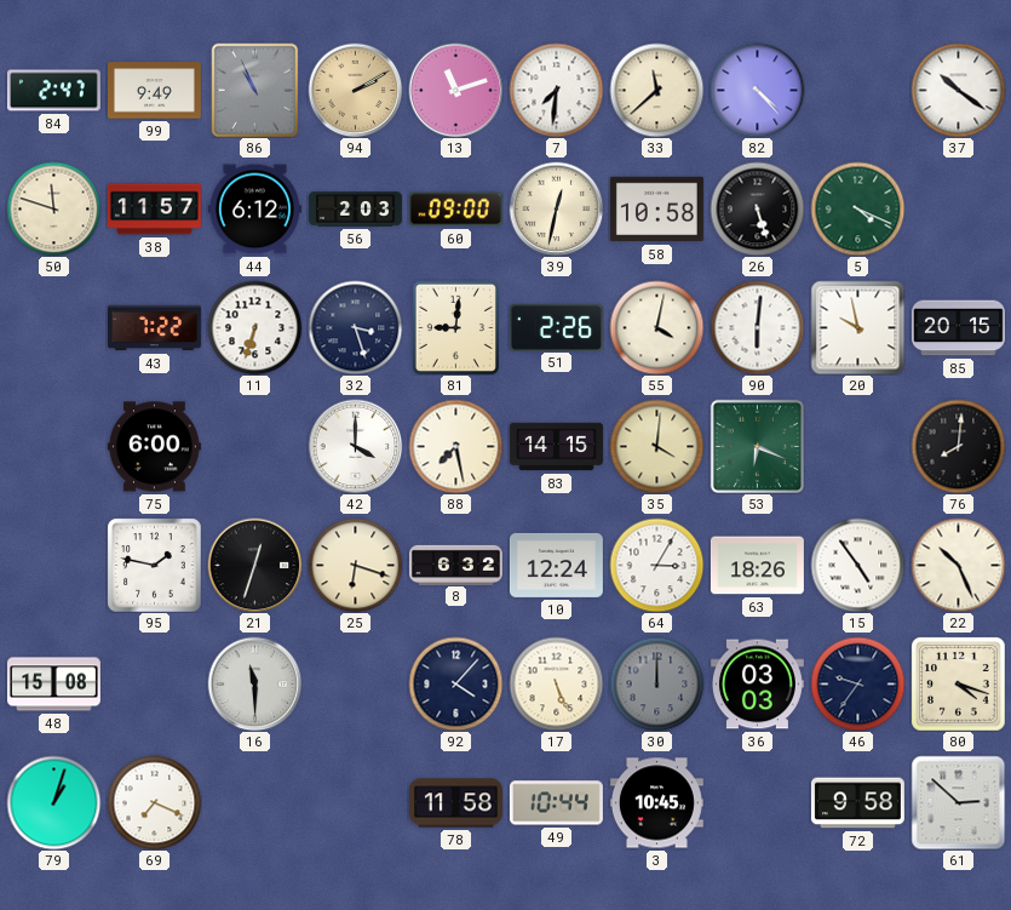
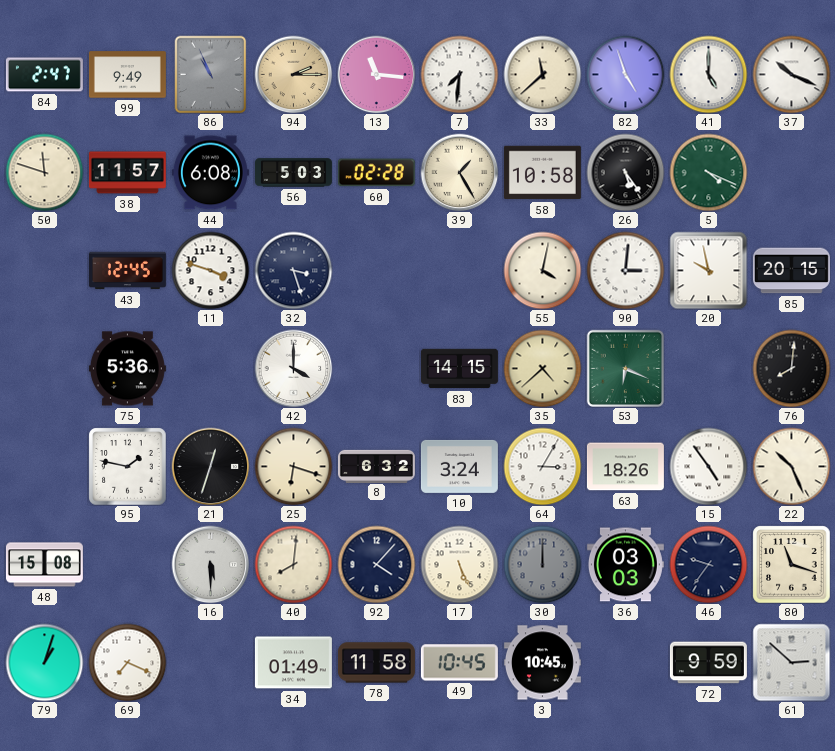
94: 2:10 -> 2:15
13: 11:12 -> 11:16
82: 4:23 -> 4:57
41: none -> 5:00
37: 10:21 -> 10:19
44: 6:12 -> 6:08
56: 2:03 -> 5:03
60: 09:00 -> 02:28
39: 12:32 -> 1:25
26: 5:27 -> 5:24
43: 7:22 -> 12:45
11: 6:33 -> 3:48
81: 9:01 -> none
51: 2:26 -> none
90: 6:01 -> 3:01
75: 6:00 -> 5:36
88: 7:28 -> none
35: 4:01 -> 4:38
10: 12:24 -> 3:24
16: 11:30 -> 5:30
40: none -> 8:01
80: 4:18 -> 11:18
34: none -> 01:49
49: 10:44 -> 10:45
72: 9:58 -> 9:59
